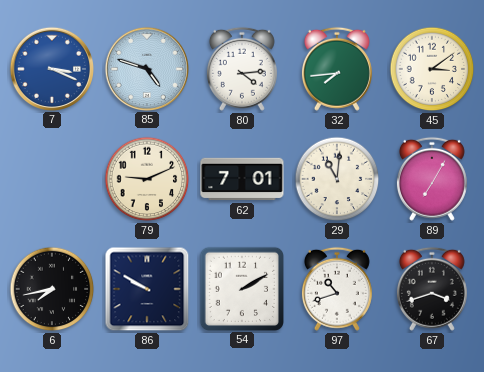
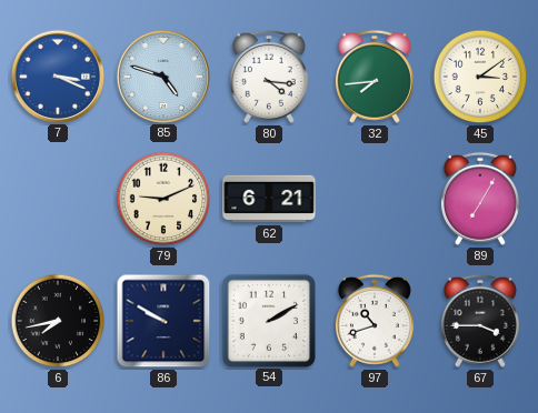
80: 4:14 -> 4:16
62: 7:01 -> 6:21
29: 11:01 -> none
67: 3:42 -> 3:45
